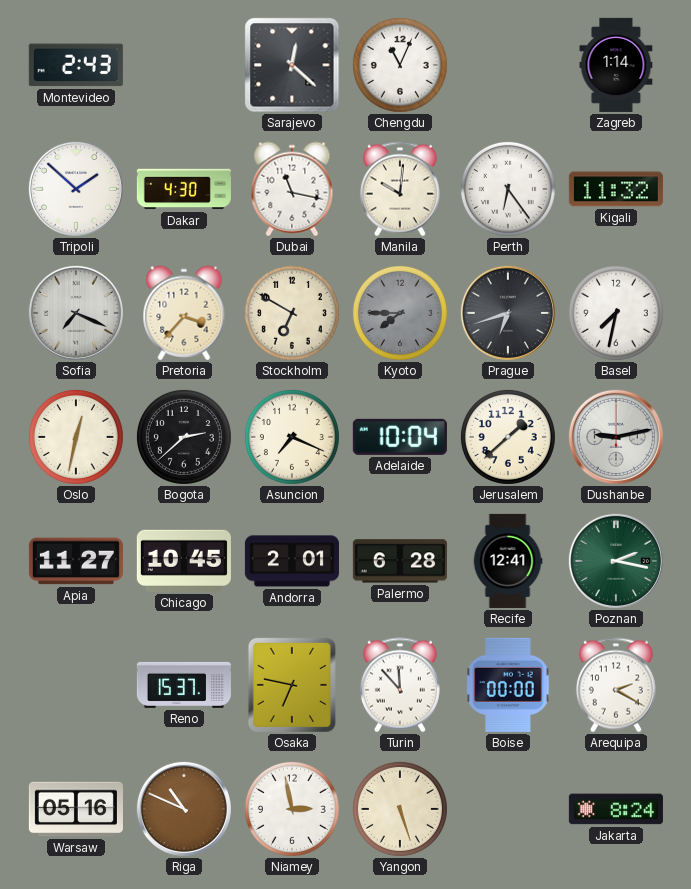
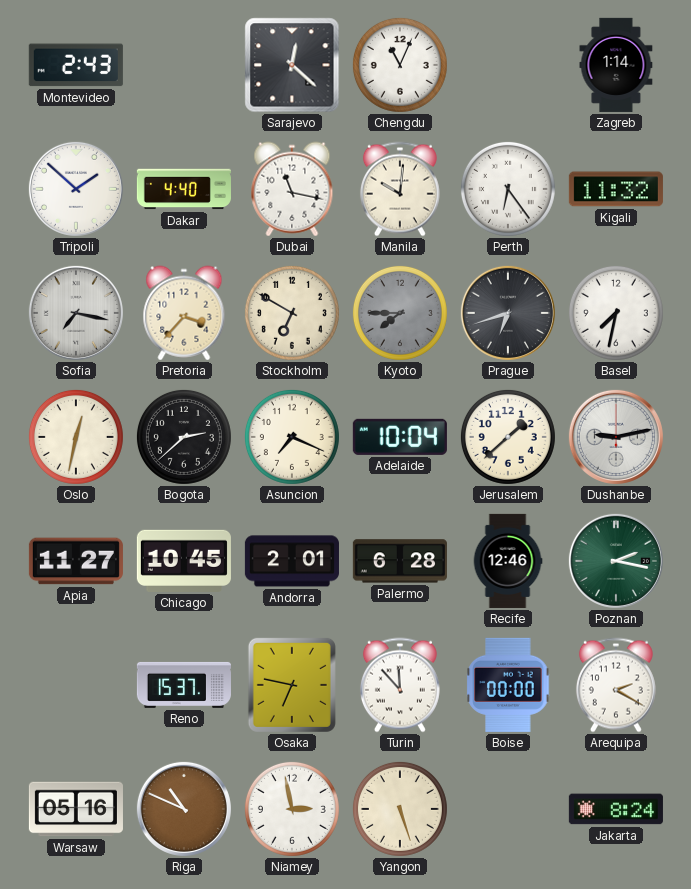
Dakar: 4:30 -> 4:40
Sofia: 7:19 -> 7:17
Recife: 12:41 -> 12:46
